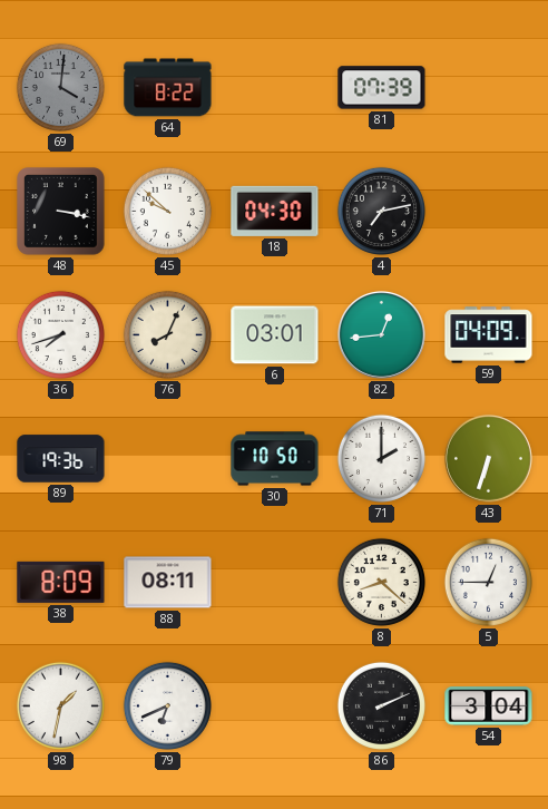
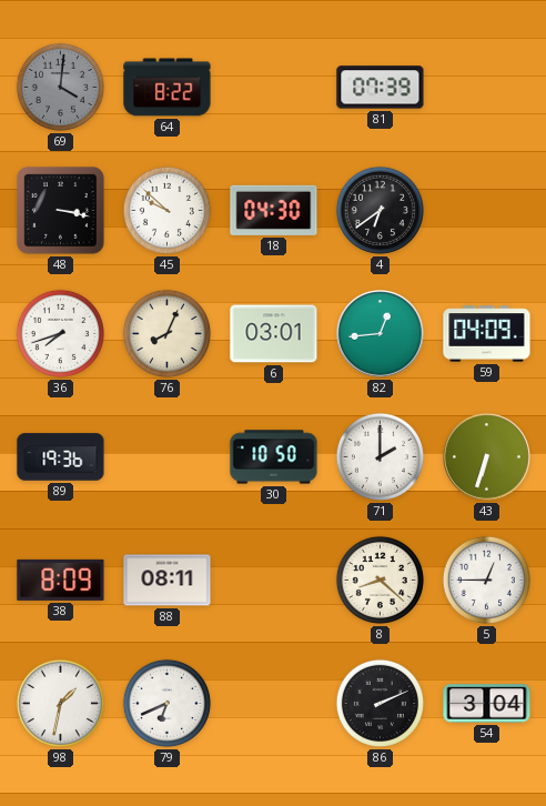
4: 7:13 -> 6:39
